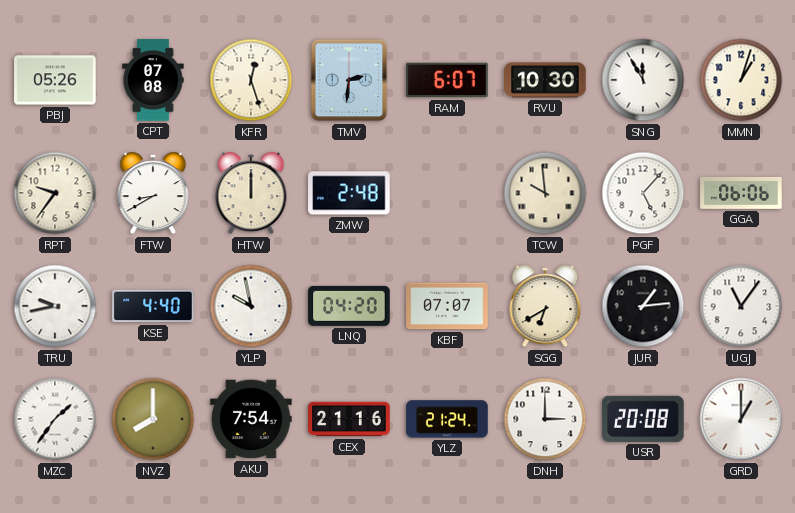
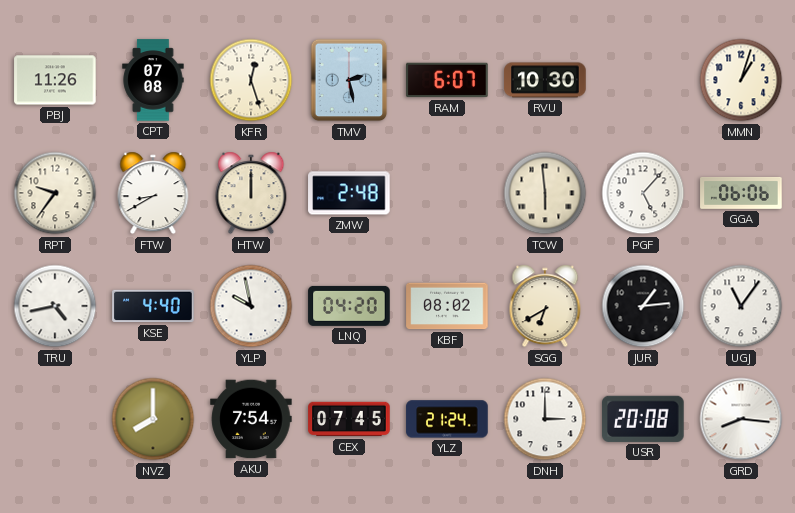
PBJ: 05:26 -> 11:26
TMV: 2:31 -> 2:28
SNG: 11:55 -> none
TCW: 9:59 -> 5:59
TRU: 9:43 -> 4:43
KBF: 07:07 -> 08:02
MZC: 1:36 -> none
CEX: 21:16 -> 07:45
GRD: 1:00 -> 8:16
